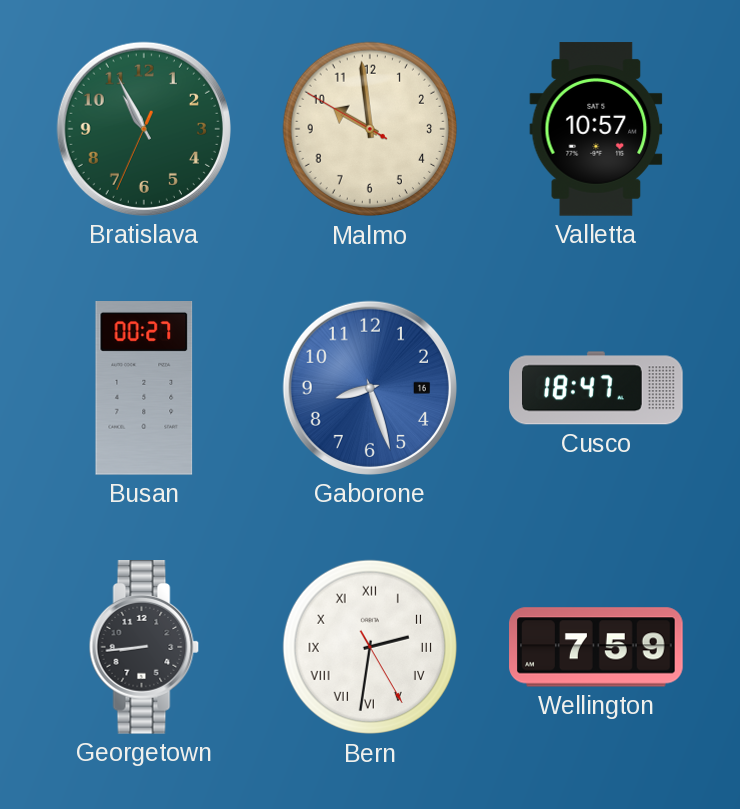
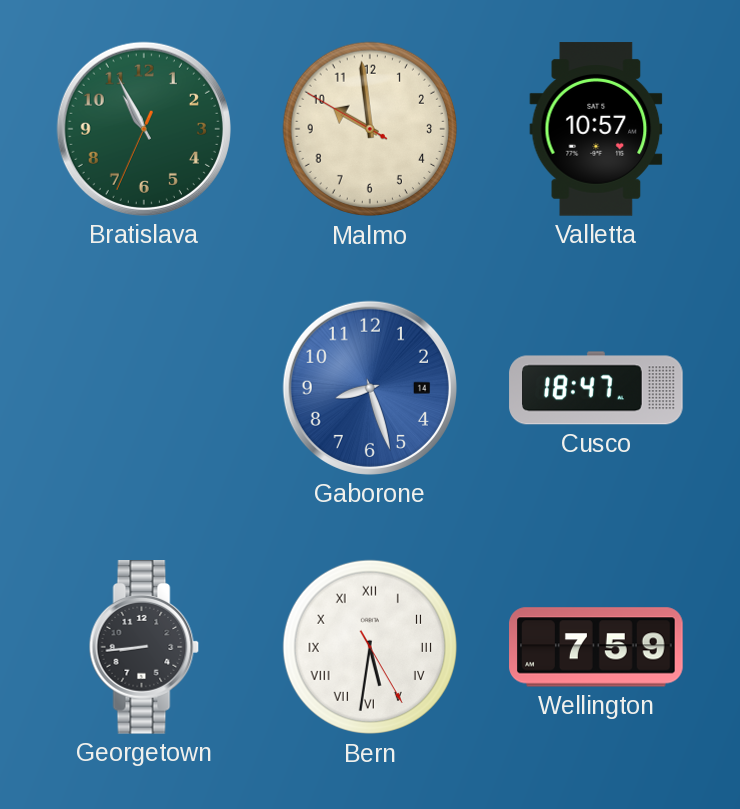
Busan: 00:27 -> none
Gaborone date: 16 -> 14
Bern: 2:31 -> 5:31
